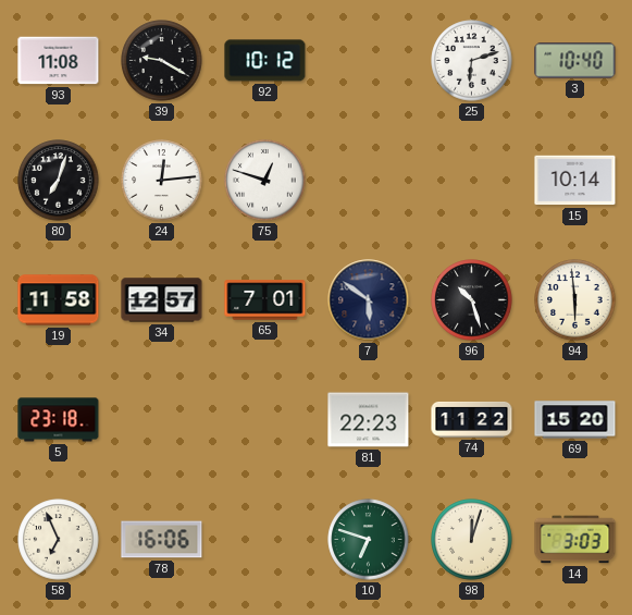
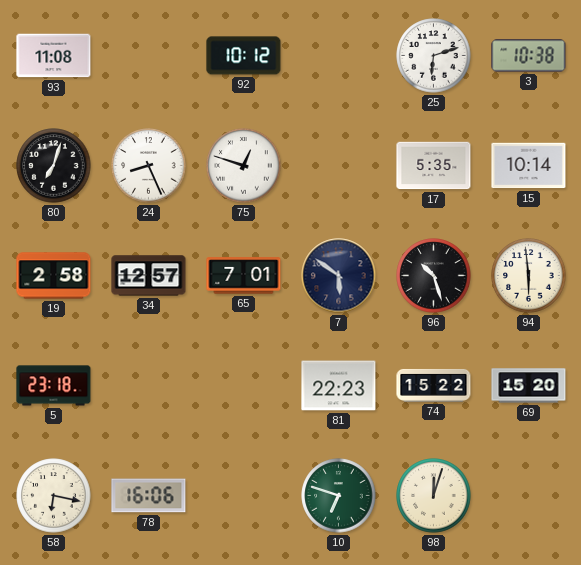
39: 9:20 -> none
3: 10:40 -> 10:38
24: 12:14 -> 8:26
17: none -> 5:35
19: 11:58 -> 2:58
74: 11:22 -> 15:22
58: 6:56 -> 6:17
14: 3:03 -> none
